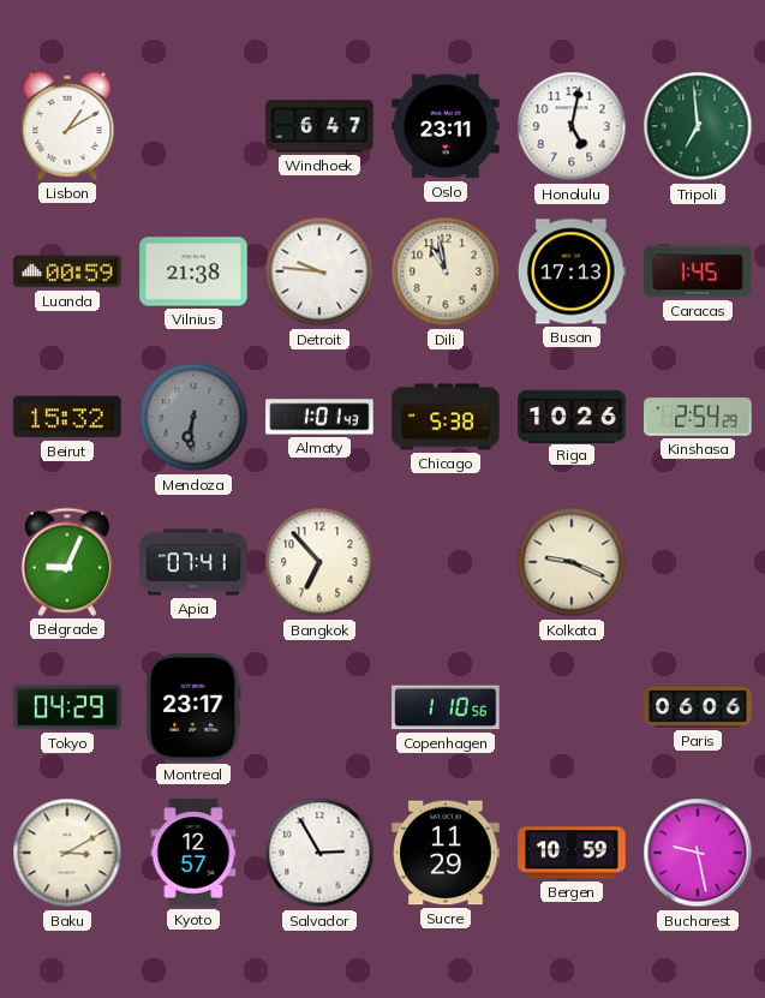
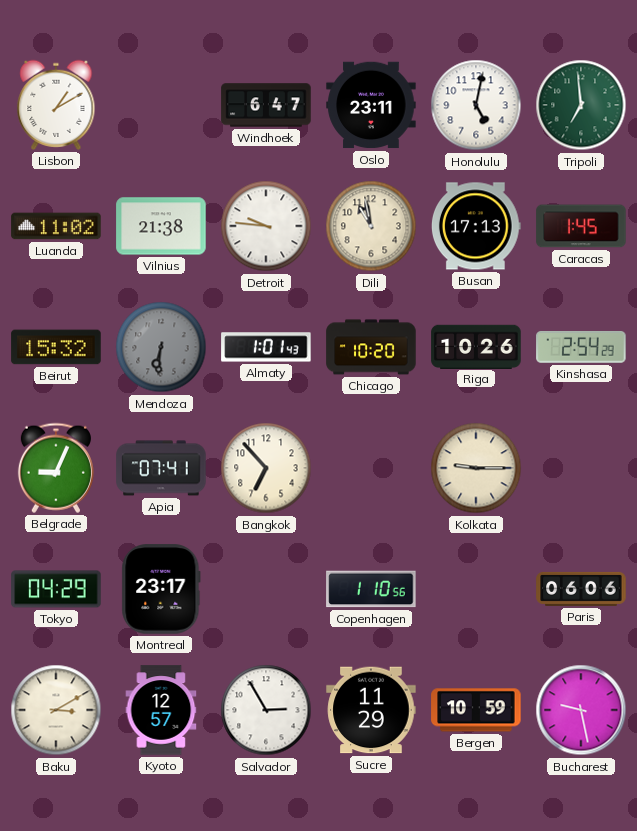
Luanda: 00:59 -> 11:02
Chicago: 5:38 -> 10:20
Kolkata: 9:19 -> 9:15
